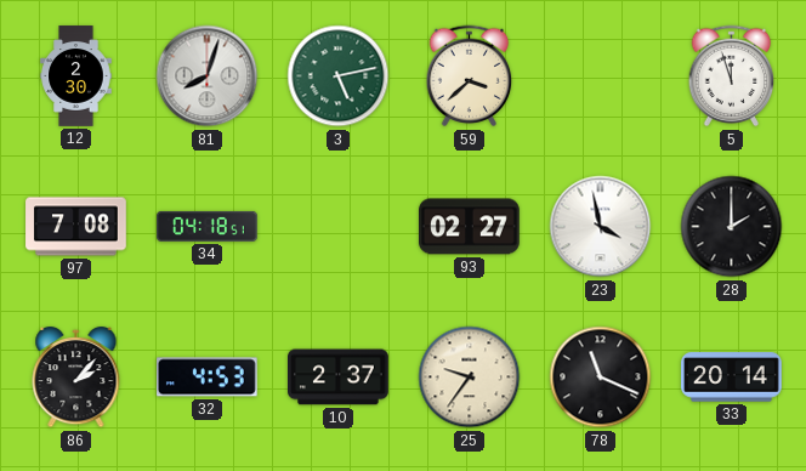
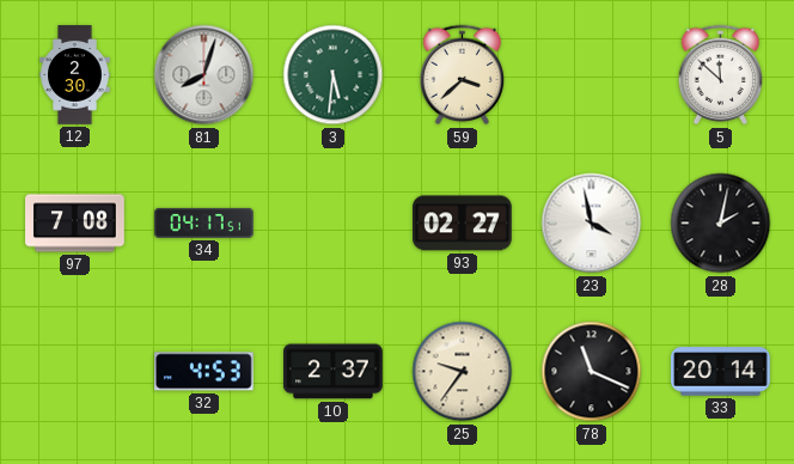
3: 5:13 -> 5:31
5: 11:57 -> 11:52
34: 04:18 -> 04:17
28: 2:00 -> 2:02
86: 2:07 -> none
